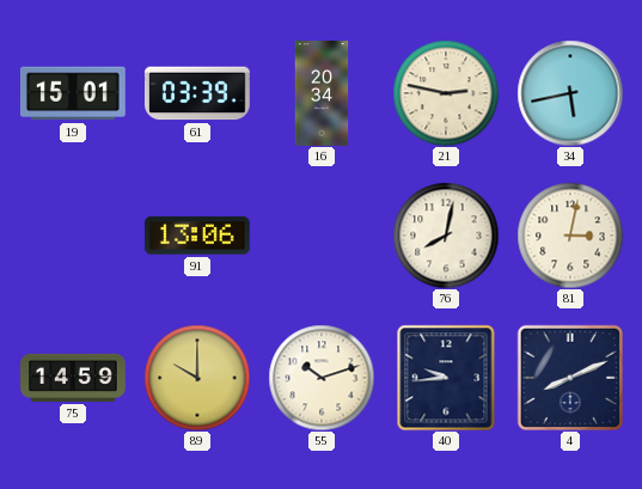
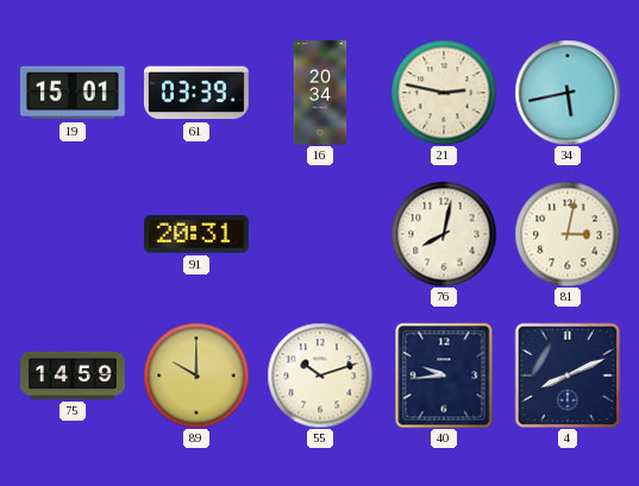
91: 13:06 -> 20:31
